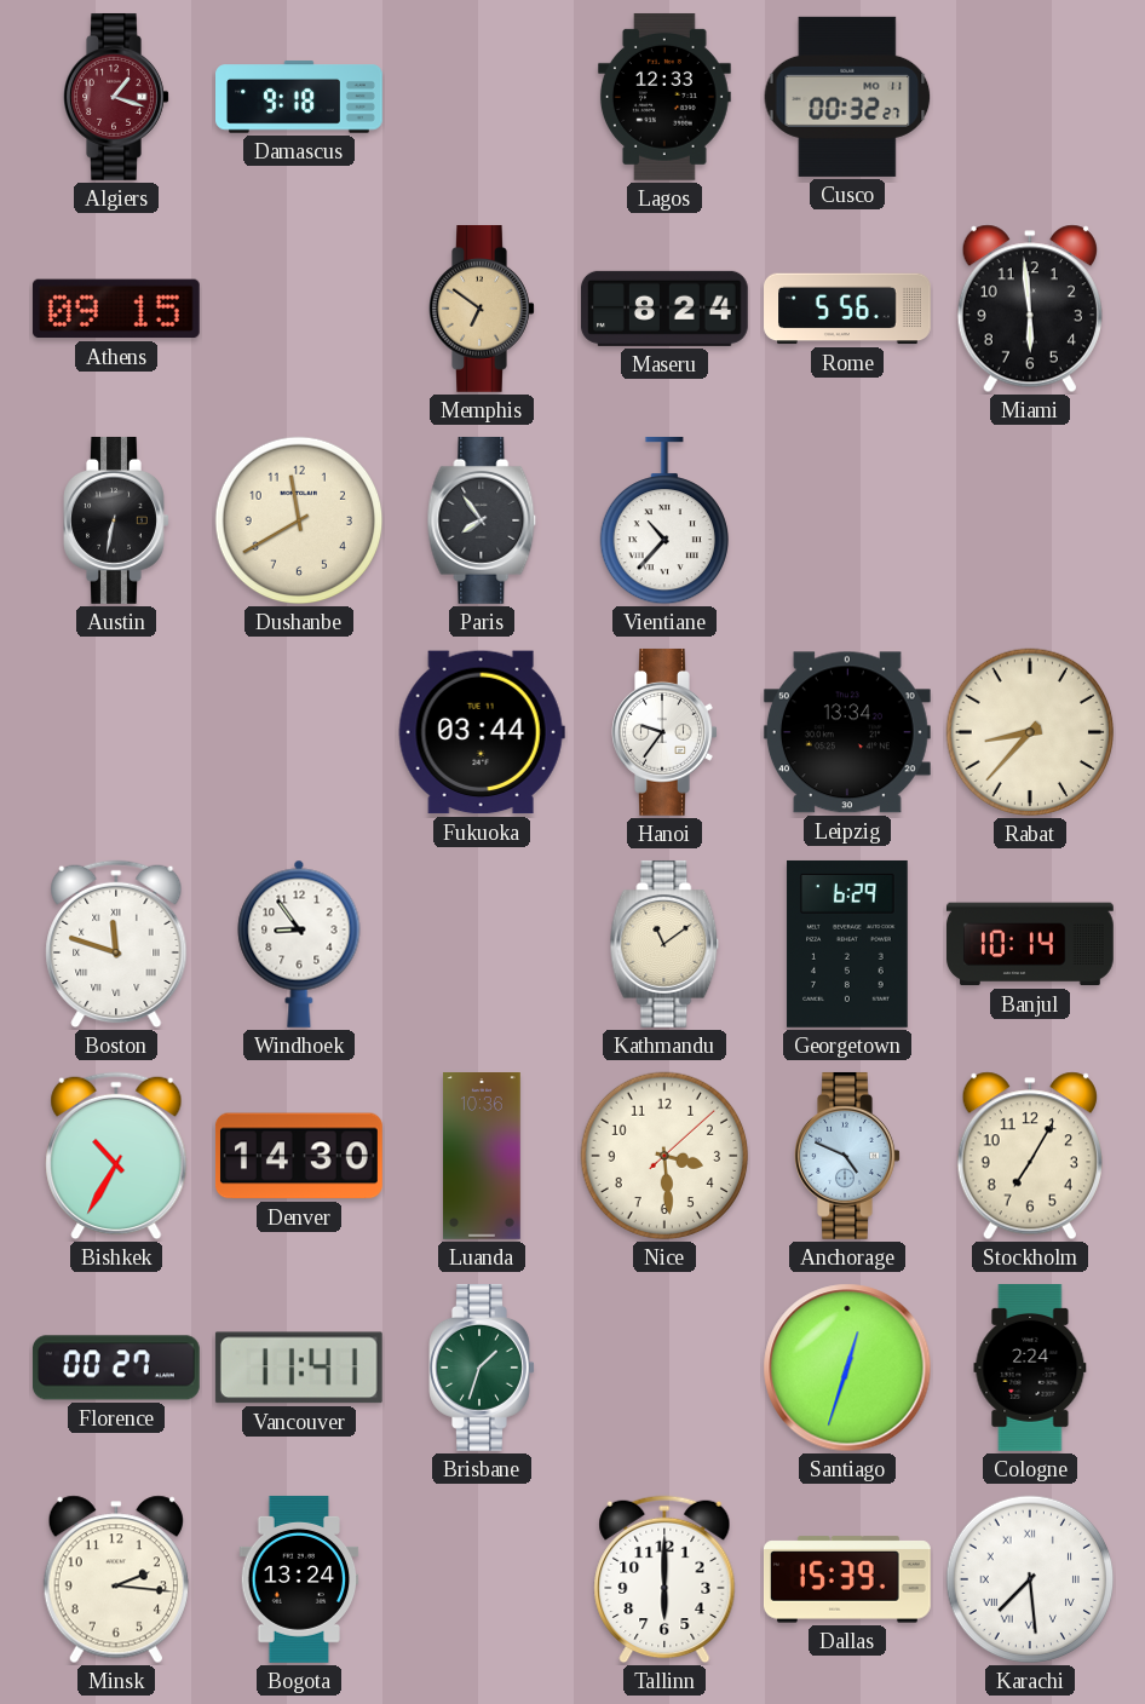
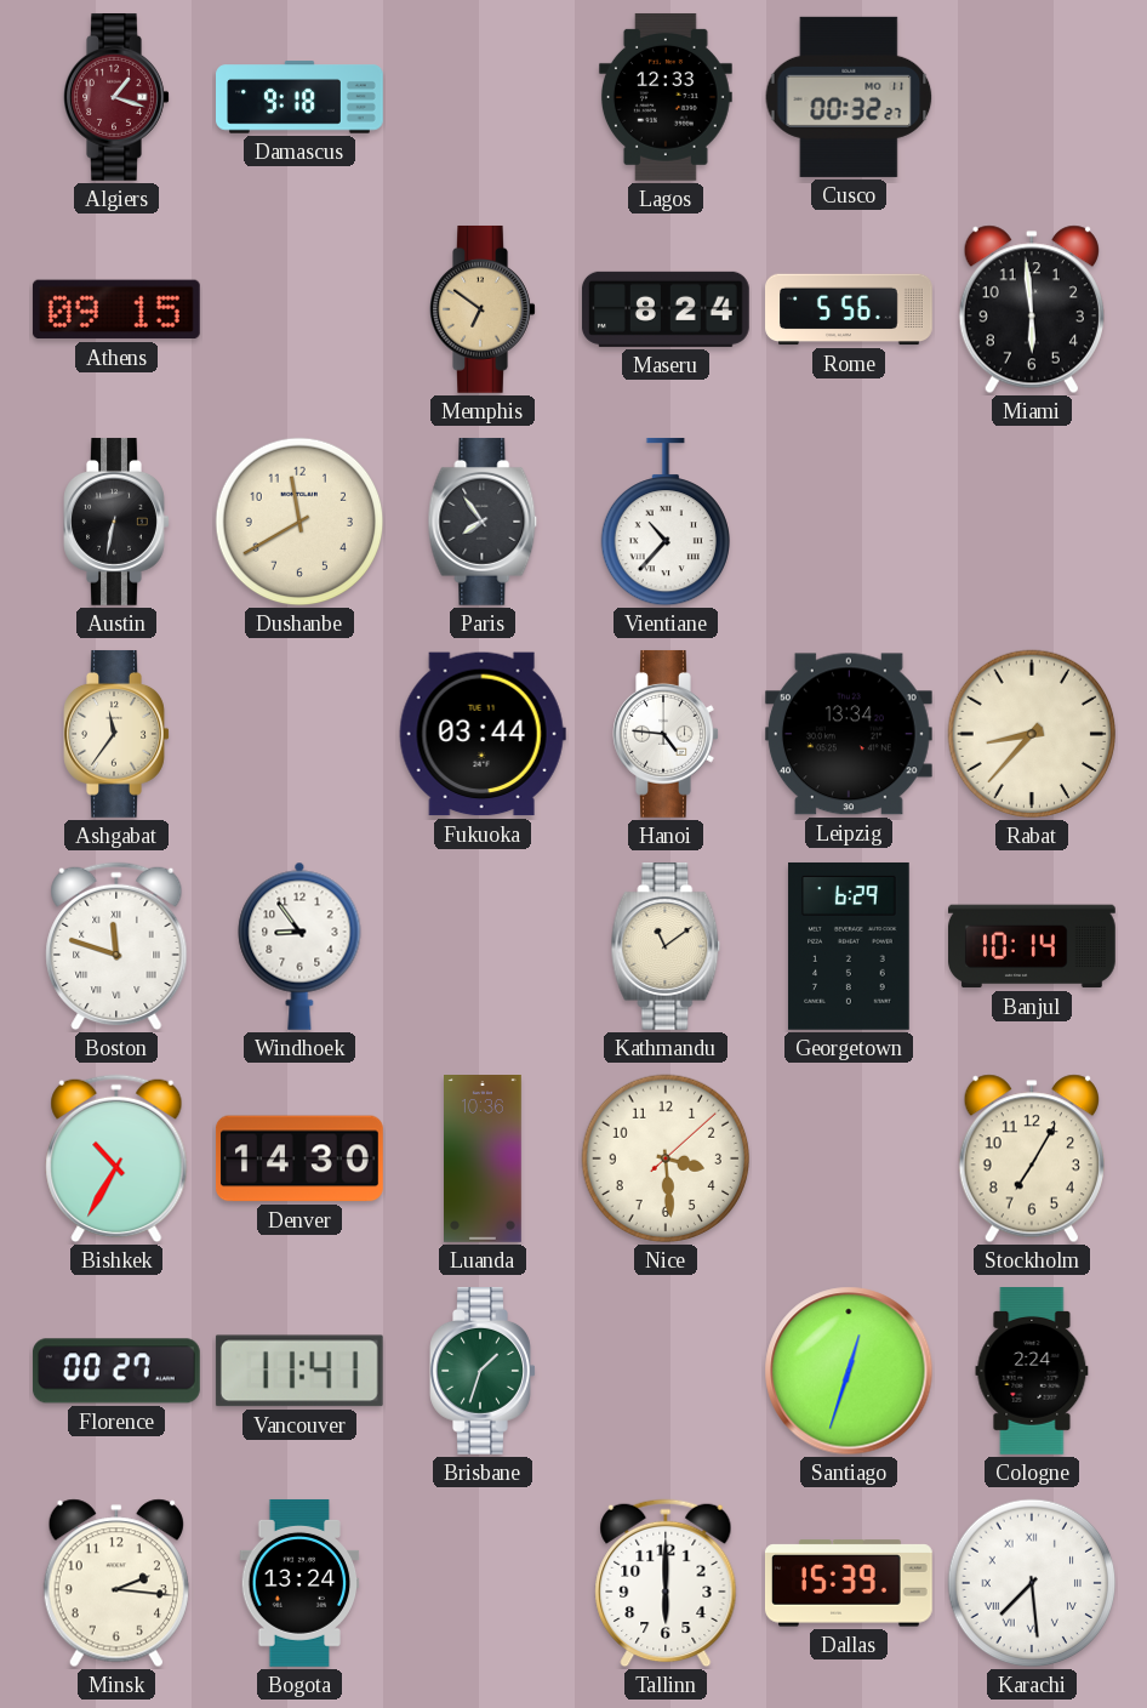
Ashgabat: none -> 11:36
Hanoi: 9:36 -> 4:46
Anchorage: 4:49 -> none
